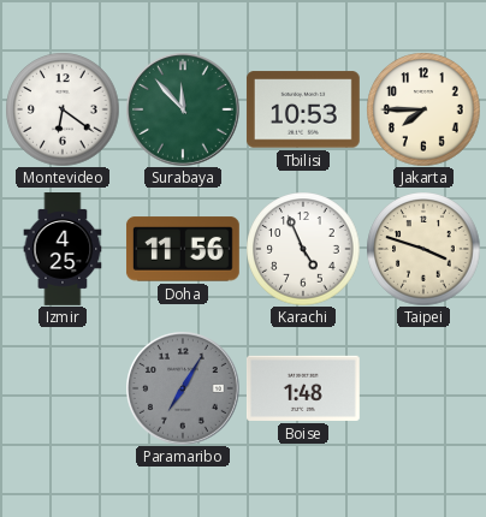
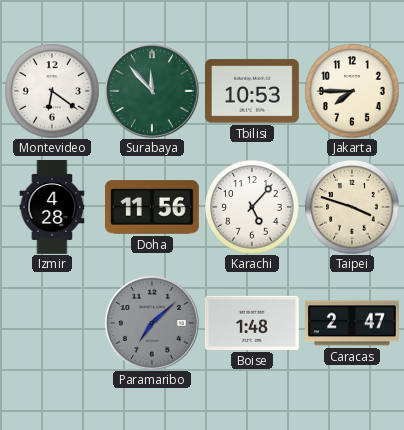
Izmir: 4:25 -> 4:28
Karachi: 4:56 -> 5:07
Paramaribo: 7:05 -> 7:08
Caracas: none -> 2:47
